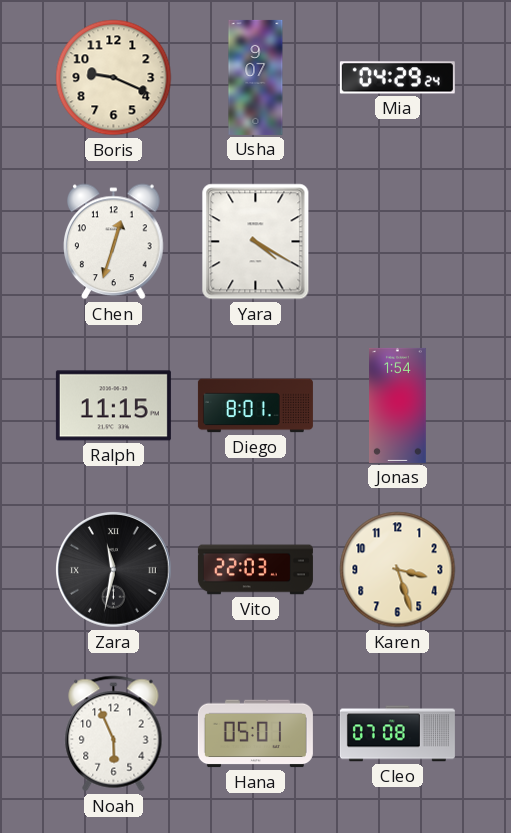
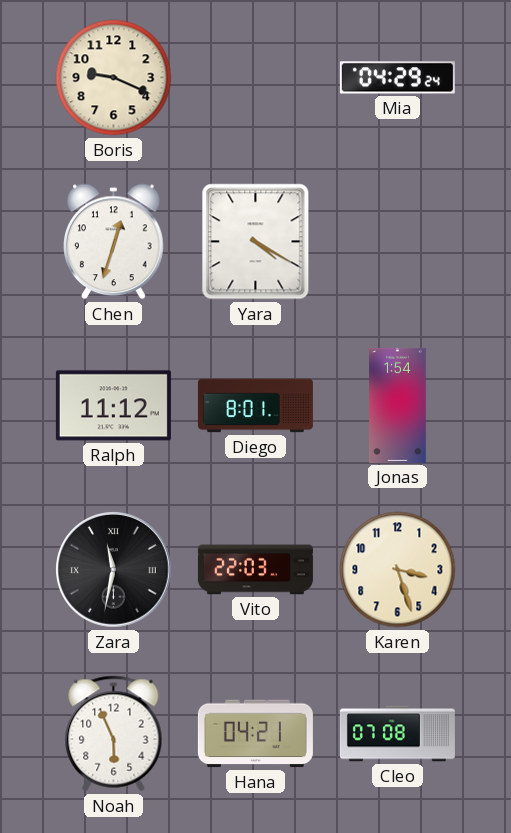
Usha: 9:07 -> none
Ralph: 11:15 -> 11:12
Hana: 05:01 -> 04:21
